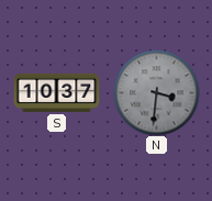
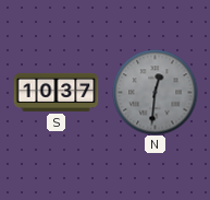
N: 3:31 -> 12:31
